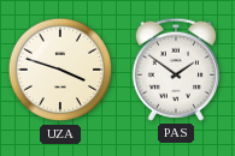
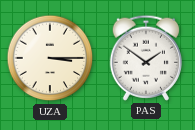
UZA: 3:48 -> 3:15
